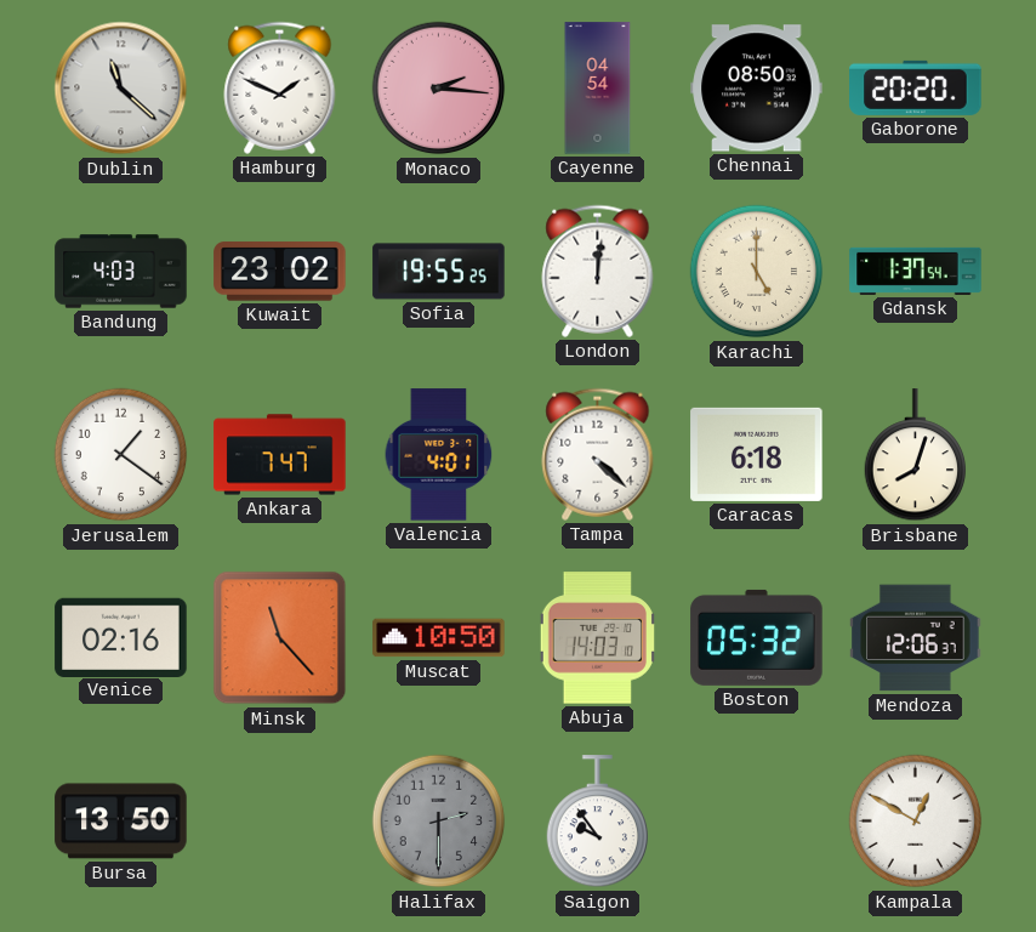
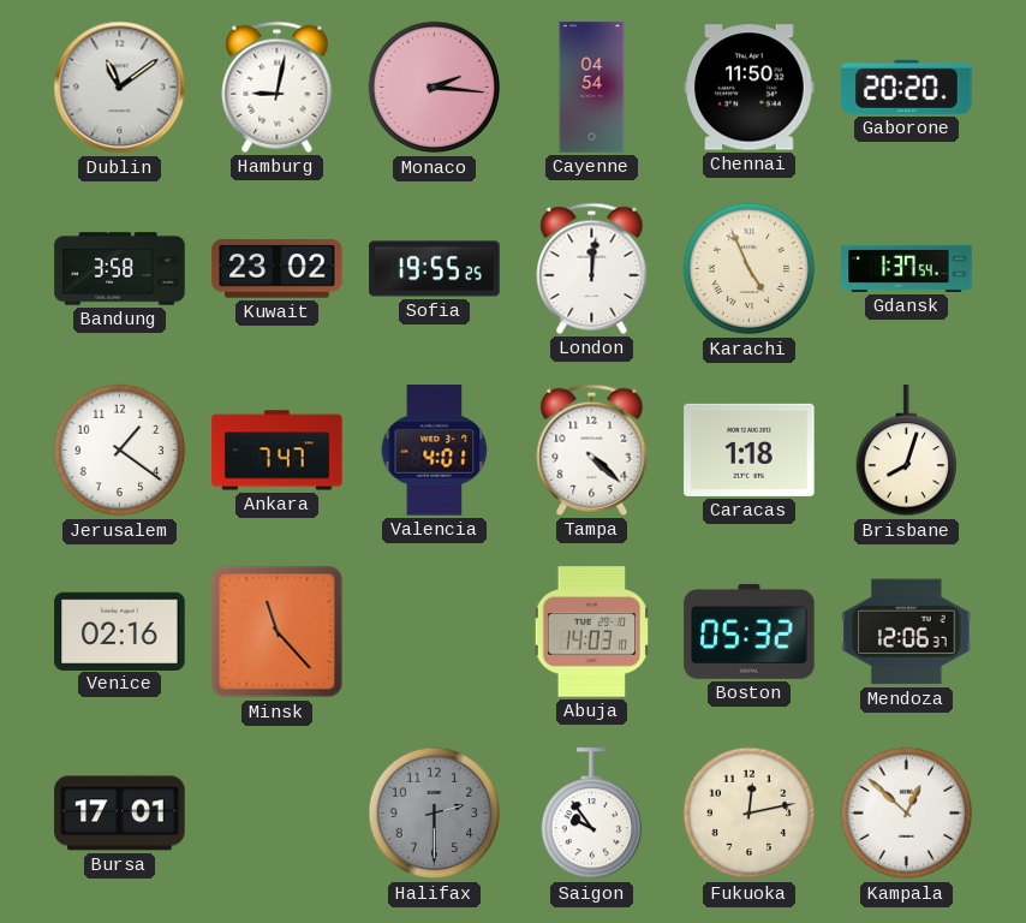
Dublin: 11:22 -> 11:09
Hamburg: 1:49 -> 9:02
Chennai: 08:50 -> 11:50
Bandung: 4:03 -> 3:58
Karachi: 5:00 -> 4:56
Caracas: 6:18 -> 1:18
Muscat: 10:50 -> none
Bursa: 13:50 -> 17:01
Fukuoka: none -> 12:13
Kampala: 12:50 -> 12:52
